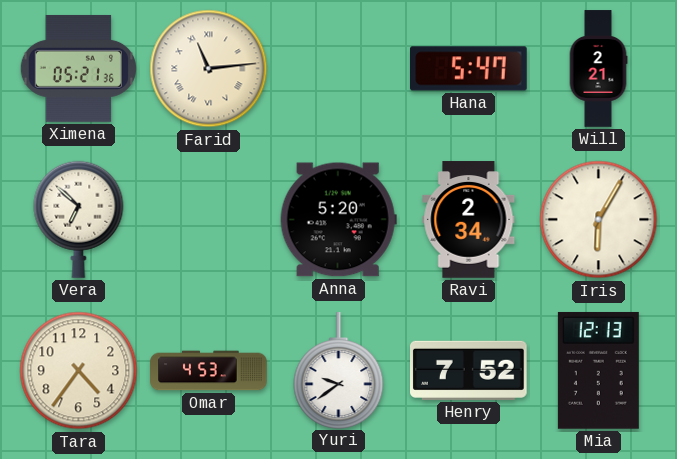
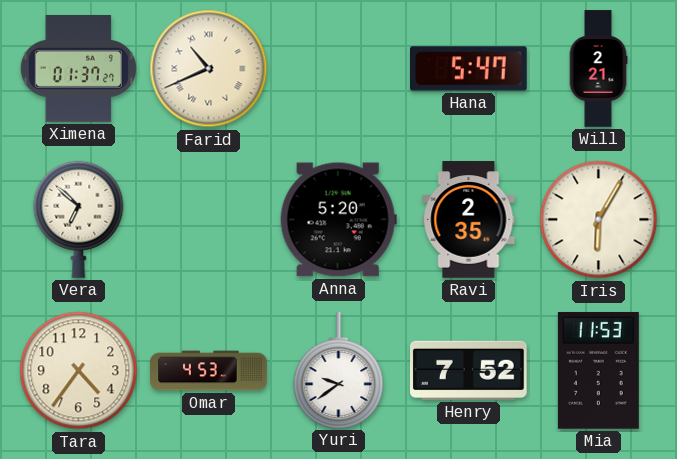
Ximena: 05:21 -> 01:37
Farid: 11:14 -> 10:41
Ravi: 2:34 -> 2:35
Mia: 12:13 -> 11:53
